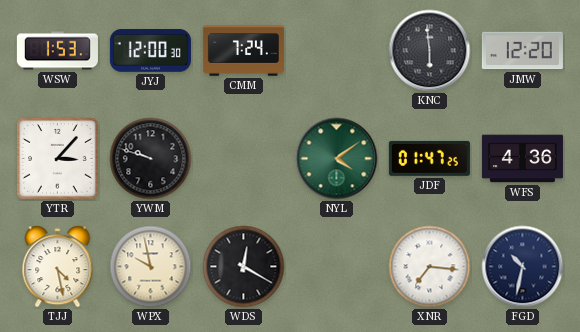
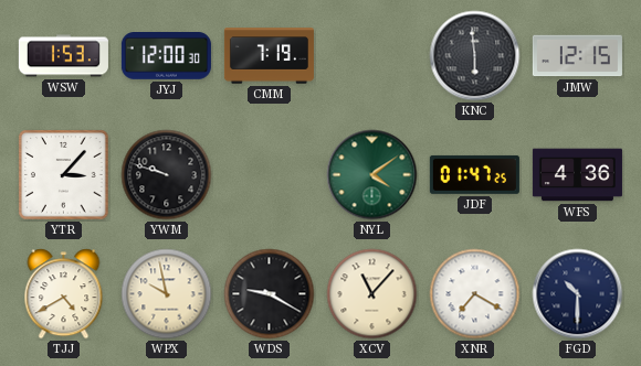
CMM: 7:24 -> 7:19
JMW: 12:20 -> 12:15
TJJ: 4:28 -> 4:40
WDS: 12:20 -> 9:20
XCV: none -> 11:07
XNR: 7:16 -> 7:20
FGD: 10:32 -> 10:30
